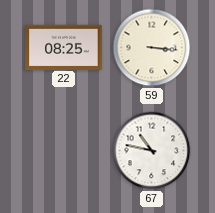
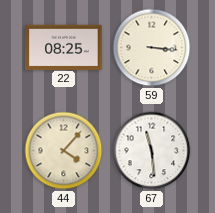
44: none -> 4:07
67: 10:47 -> 11:29
